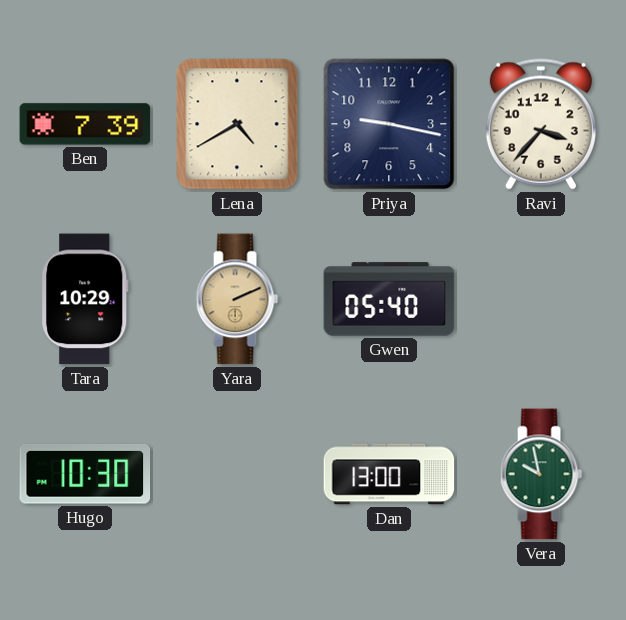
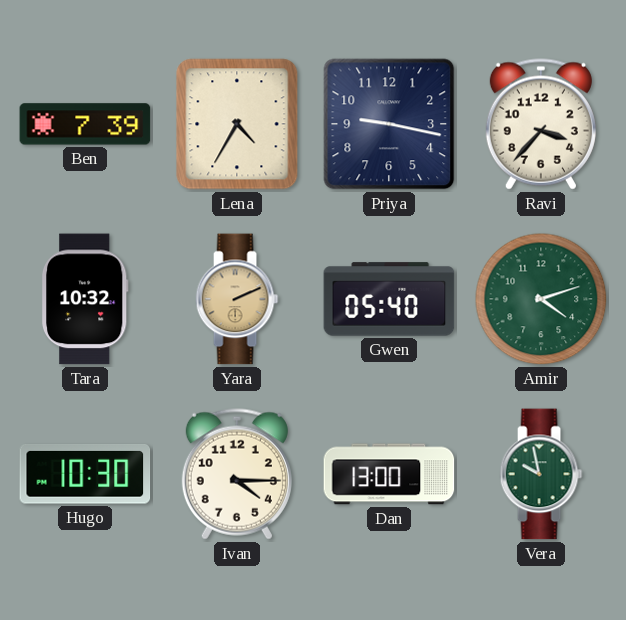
Lena: 4:40 -> 4:35
Tara: 10:29 -> 10:32
Amir: none -> 4:12
Ivan: none -> 4:15
